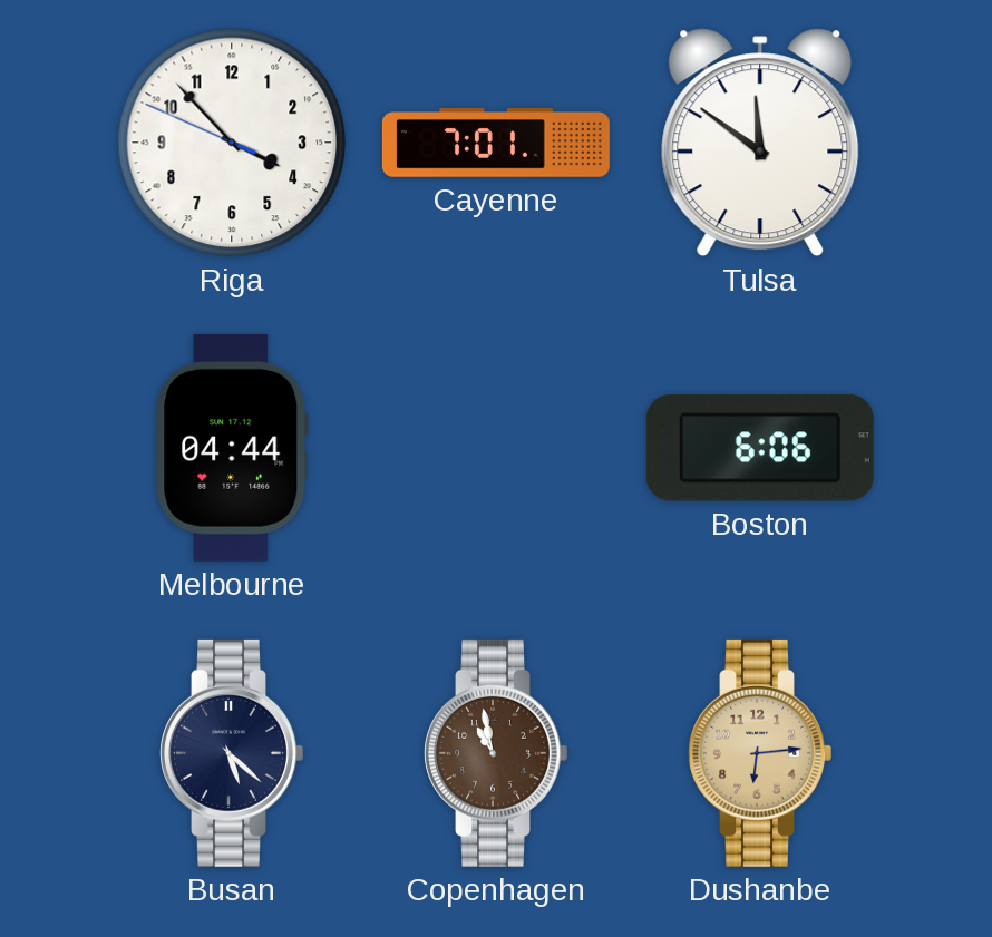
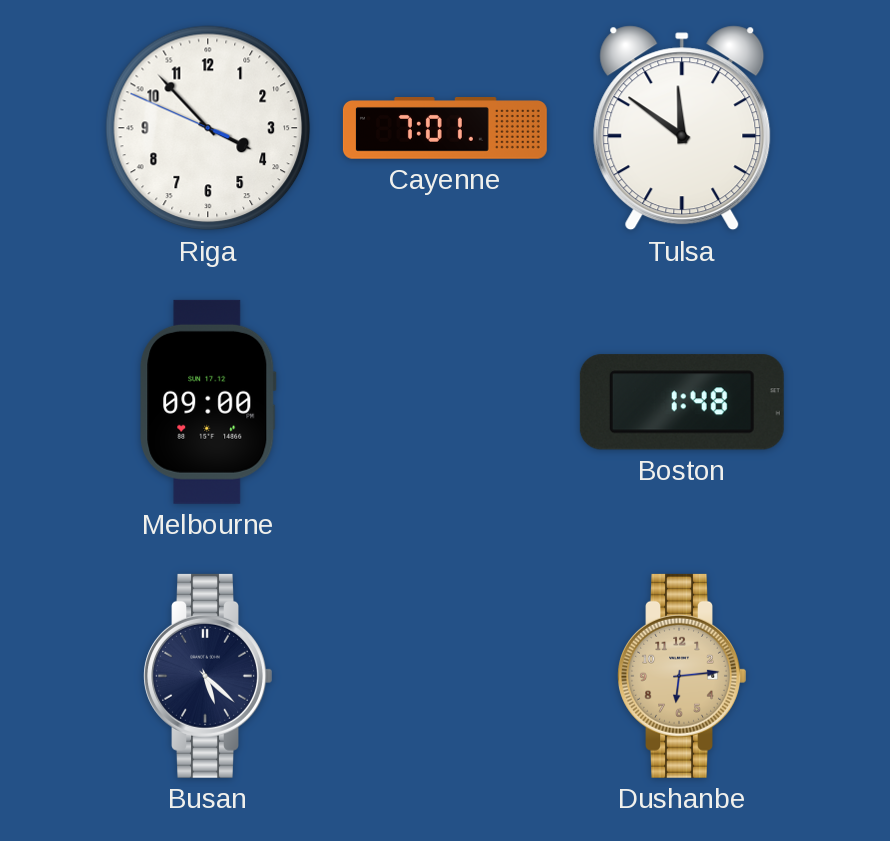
Melbourne: 04:44 -> 09:00
Boston: 6:06 -> 1:48
Copenhagen: 10:58 -> none
